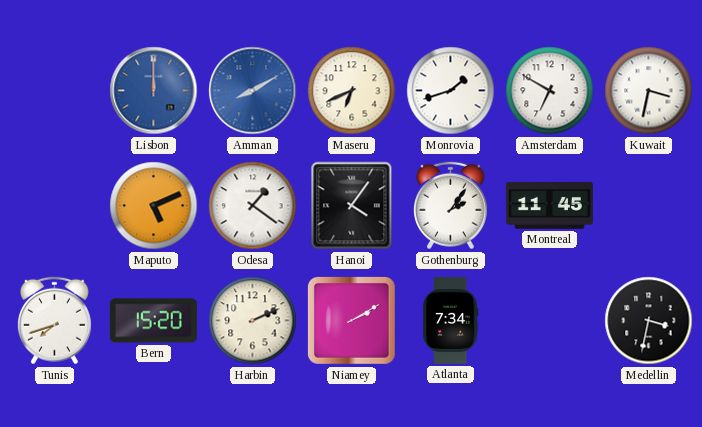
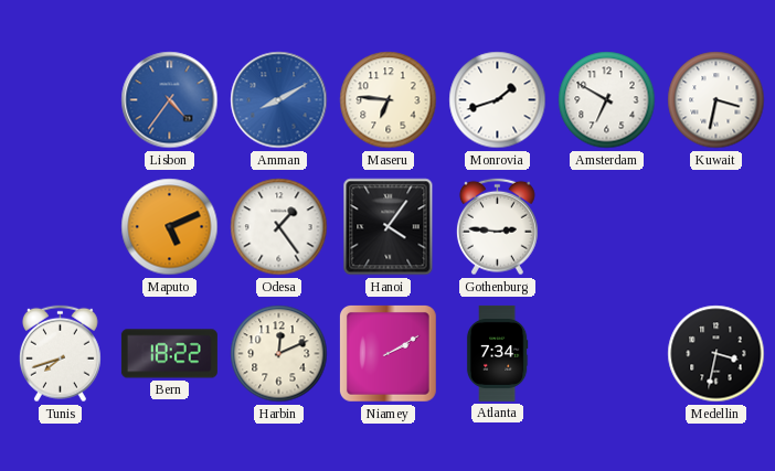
Lisbon: 12:00 -> 4:36
Maseru: 6:41 -> 6:46
Odesa: 1:21 -> 1:24
Gothenburg: 2:06 -> 2:46
Montreal: 11:45 -> none
Bern: 15:20 -> 18:22
Harbin: 2:11 -> 12:11
